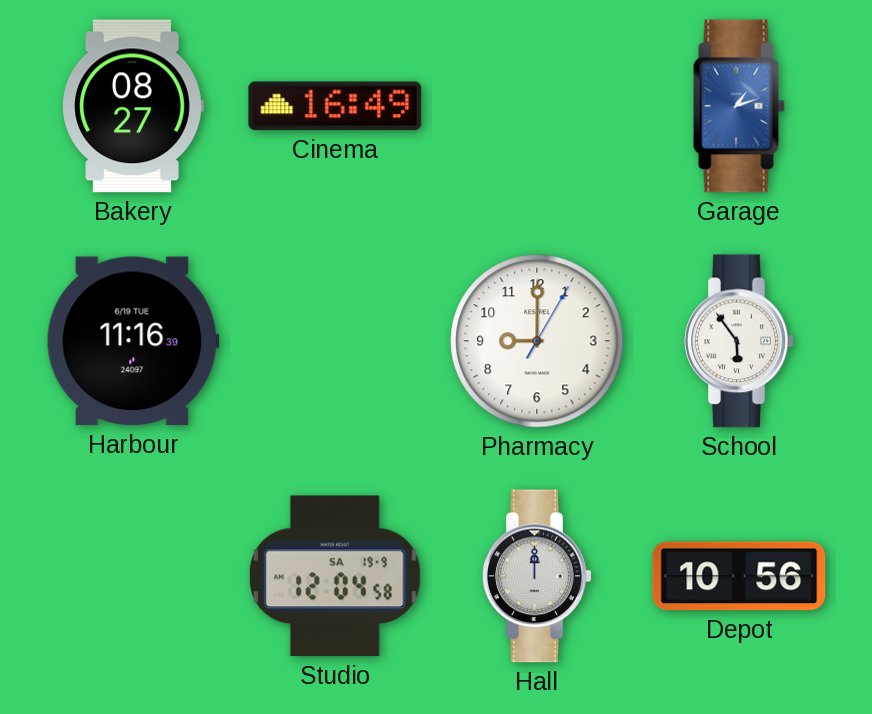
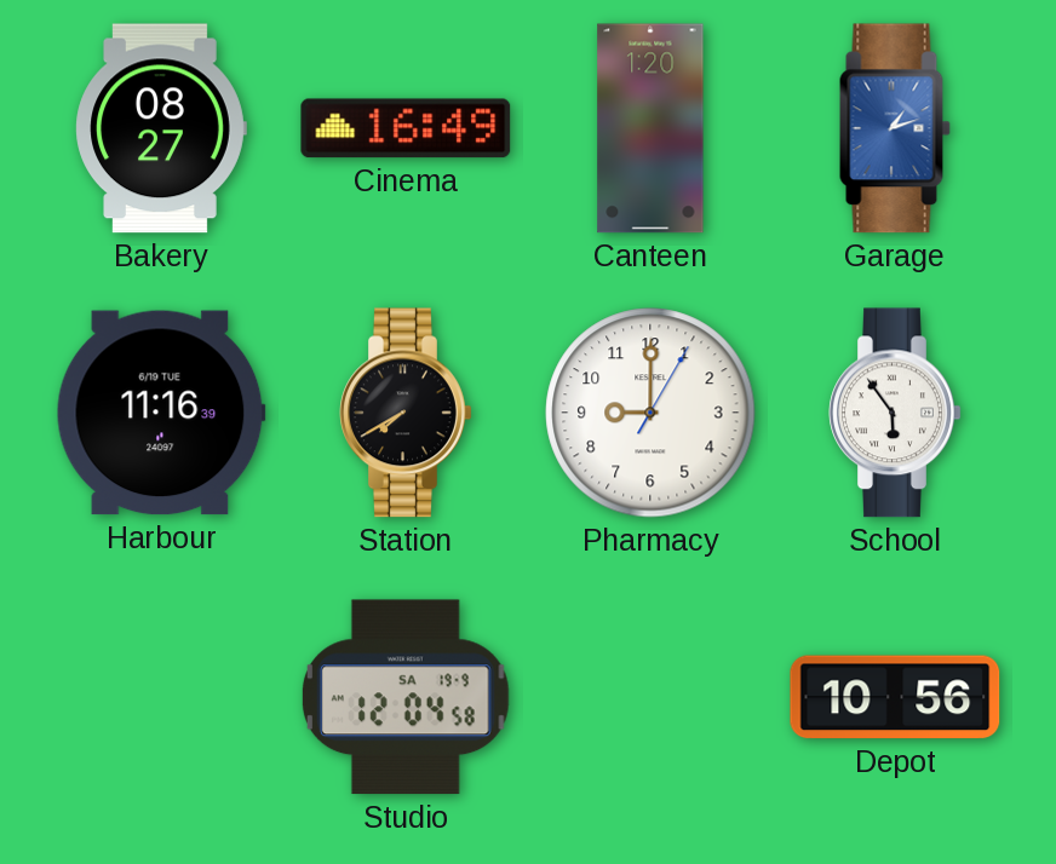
Canteen: none -> 1:20
Station: none -> 7:40
Hall: 12:00 -> none
